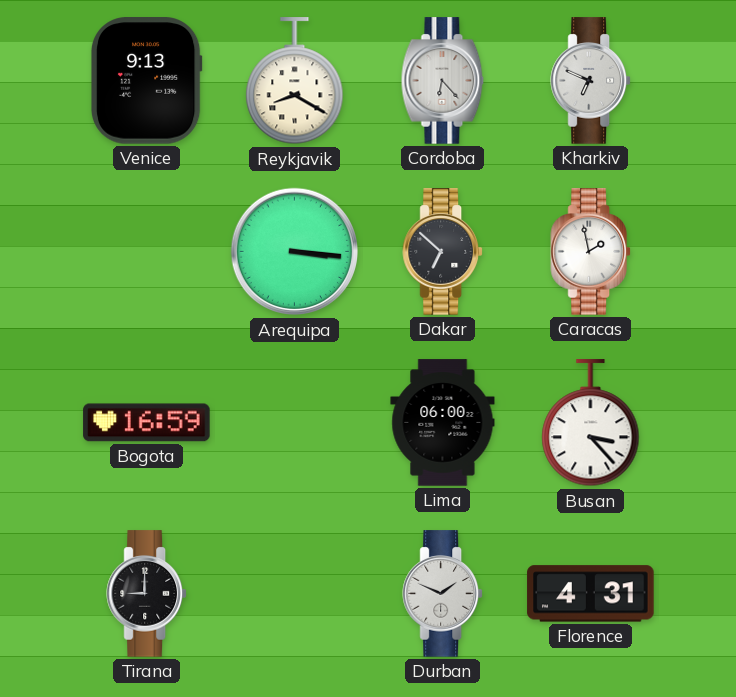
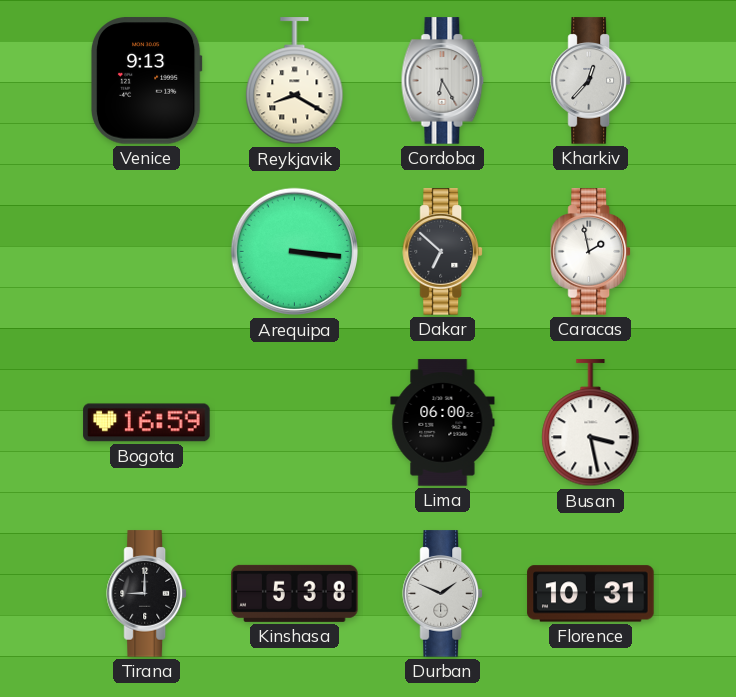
Cordoba: 6:23 -> 6:25
Kharkiv: 6:49 -> 12:37
Busan: 3:23 -> 3:28
Kinshasa: none -> 5:38
Florence: 4:31 -> 10:31
